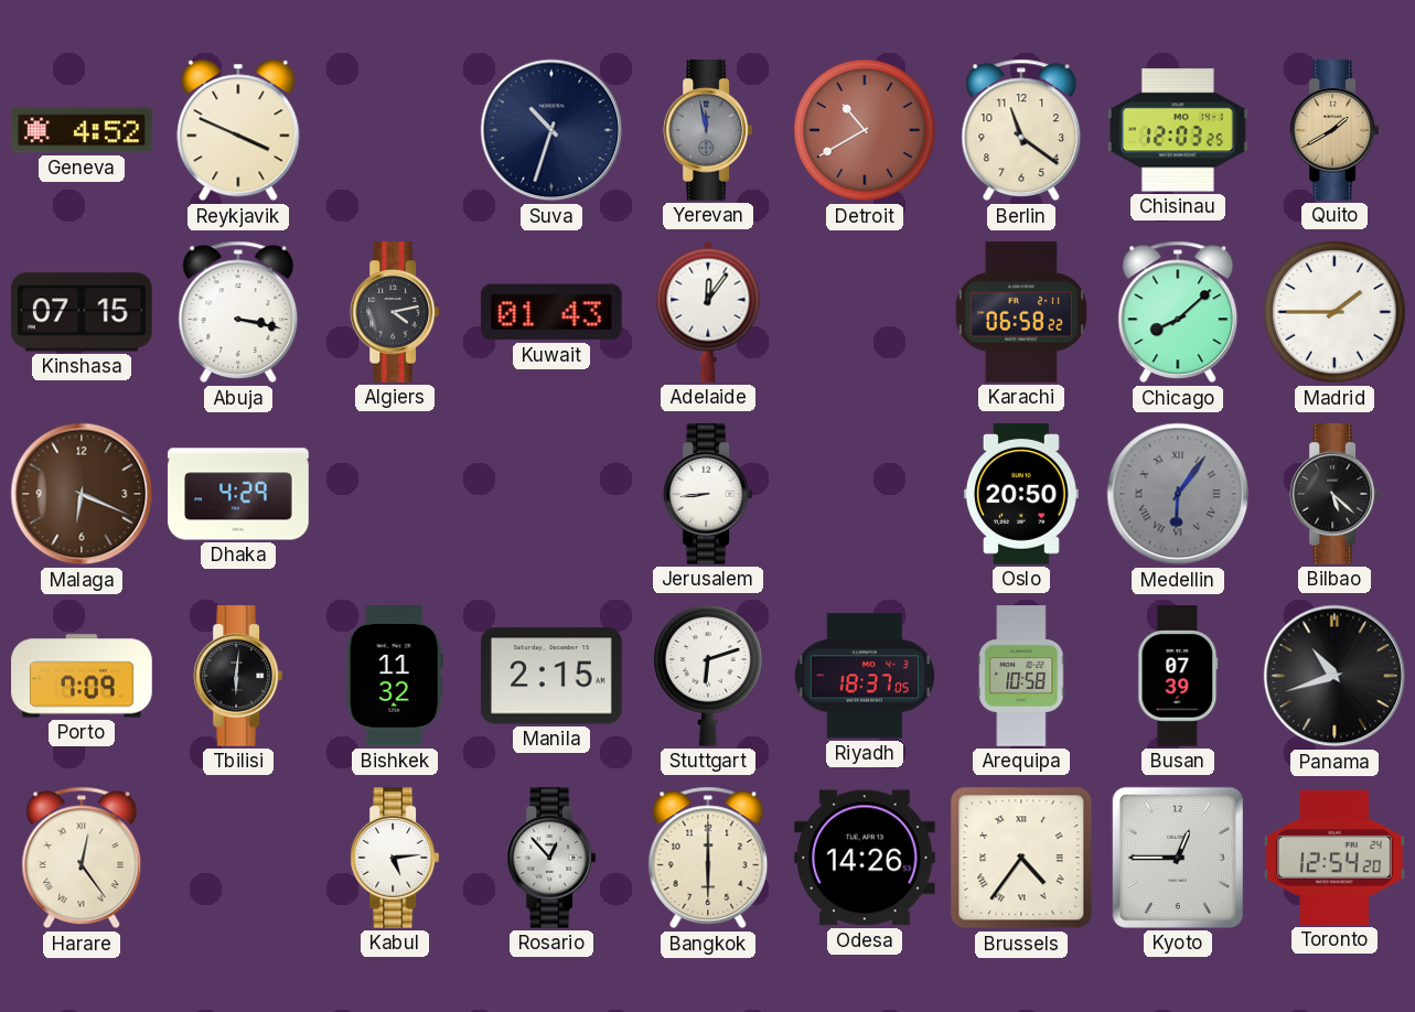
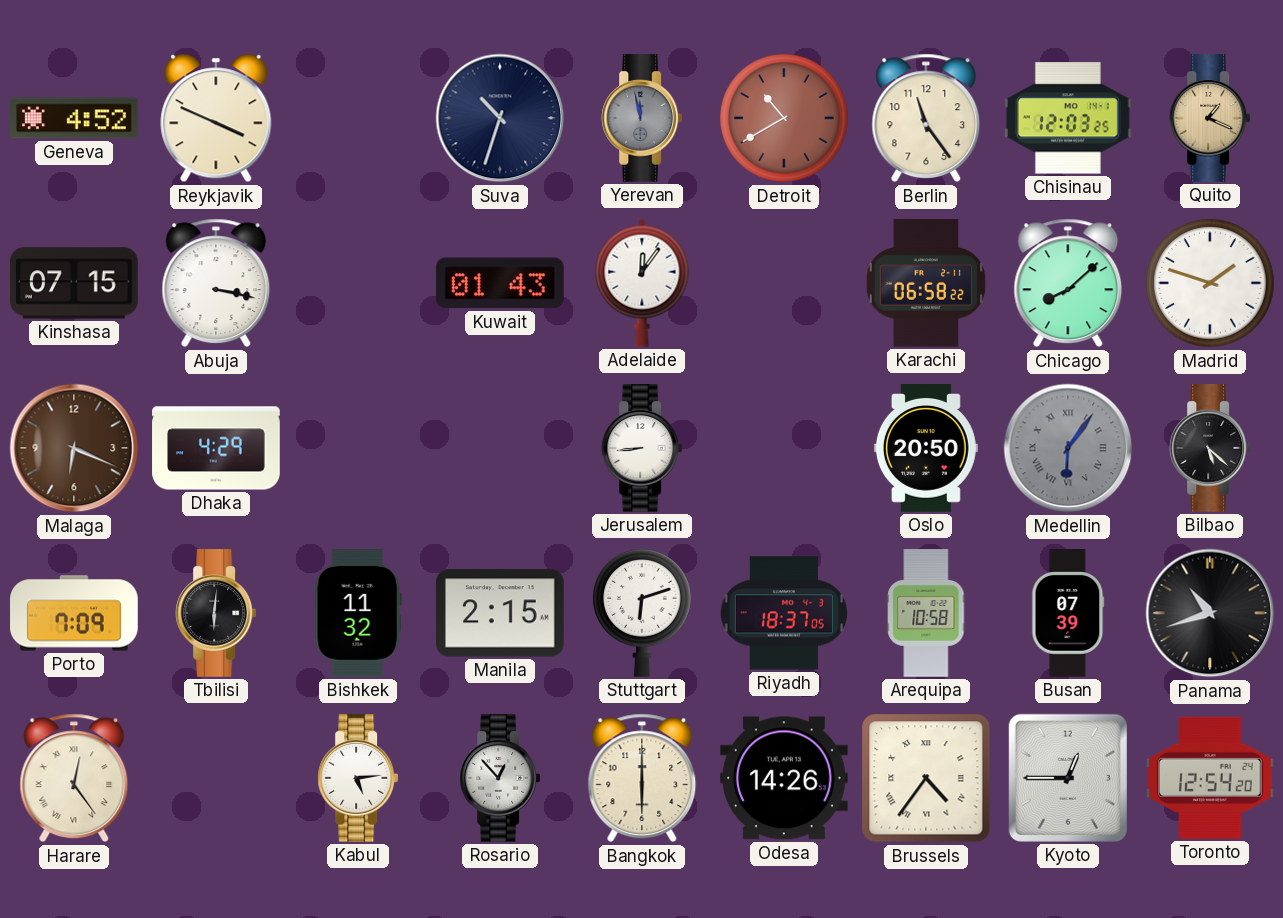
Berlin: 11:21 -> 11:24
Quito: 1:40 -> 1:19
Algiers: 4:13 -> none
Madrid: 1:45 -> 1:48
